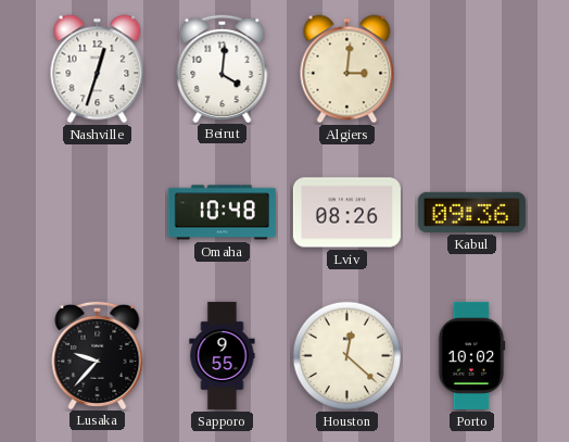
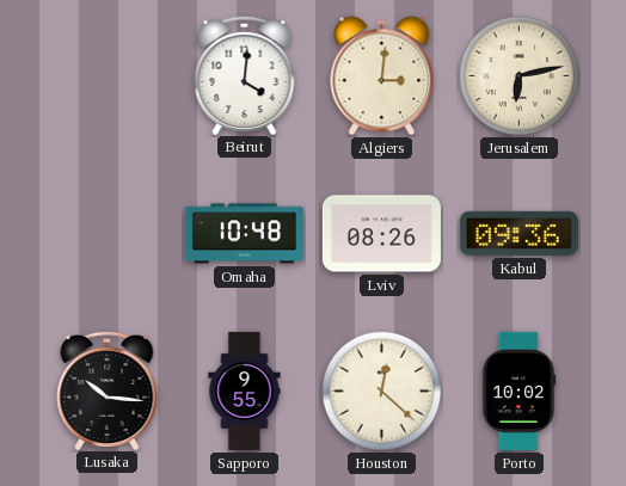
Nashville: 12:33 -> none
Jerusalem: none -> 6:13
Lusaka: 9:37 -> 10:16
